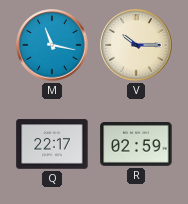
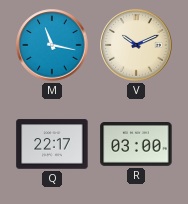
V: 10:15 -> 10:11
R: 02:59 -> 03:00
